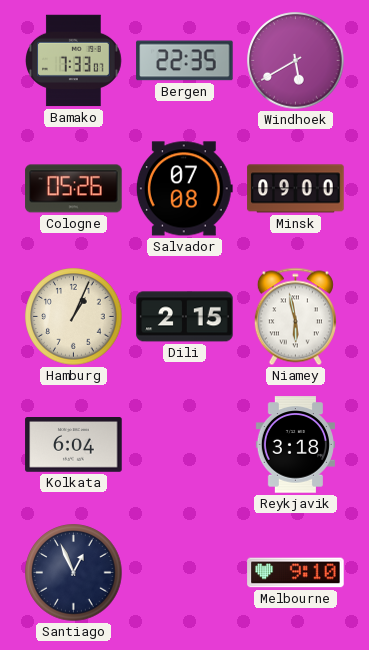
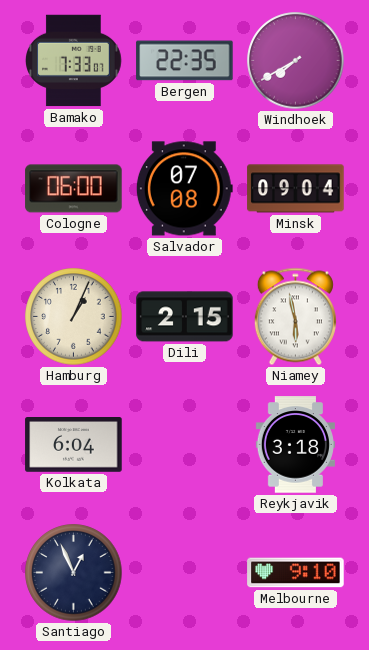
Windhoek: 5:40 -> 7:40
Cologne: 05:26 -> 06:00
Minsk: 09:00 -> 09:04
